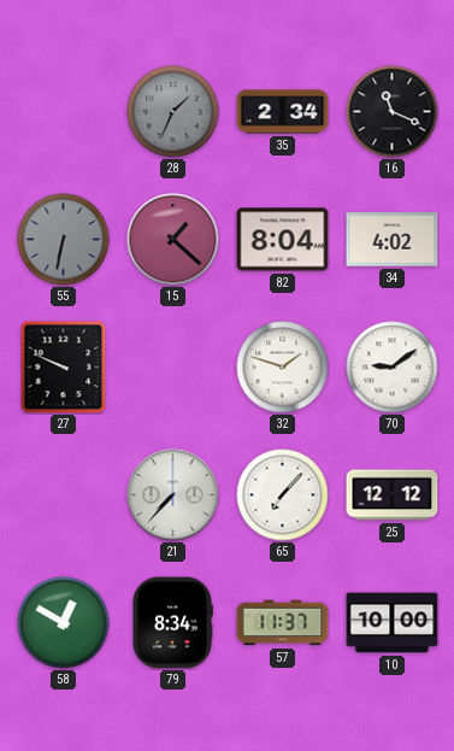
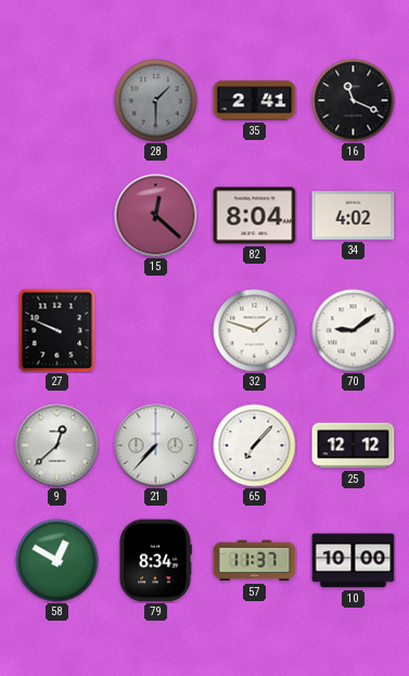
28: 1:34 -> 1:30
35: 2:34 -> 2:41
55: 6:32 -> none
15: 1:22 -> 12:22
9: none -> 12:38
